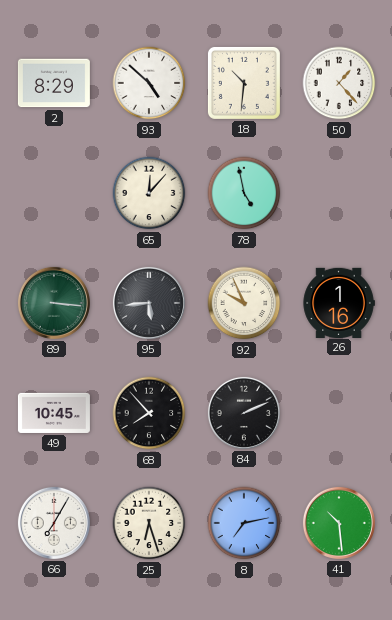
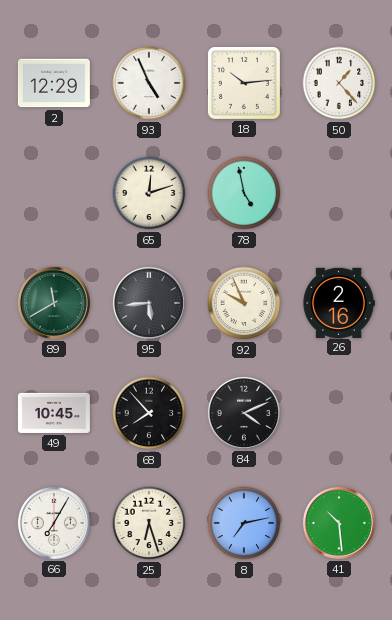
2: 8:29 -> 12:29
93: 4:52 -> 4:56
18: 10:31 -> 10:14
65: 12:07 -> 12:12
89: 3:16 -> 11:40
26: 1:16 -> 2:16
84: 2:11 -> 4:11
